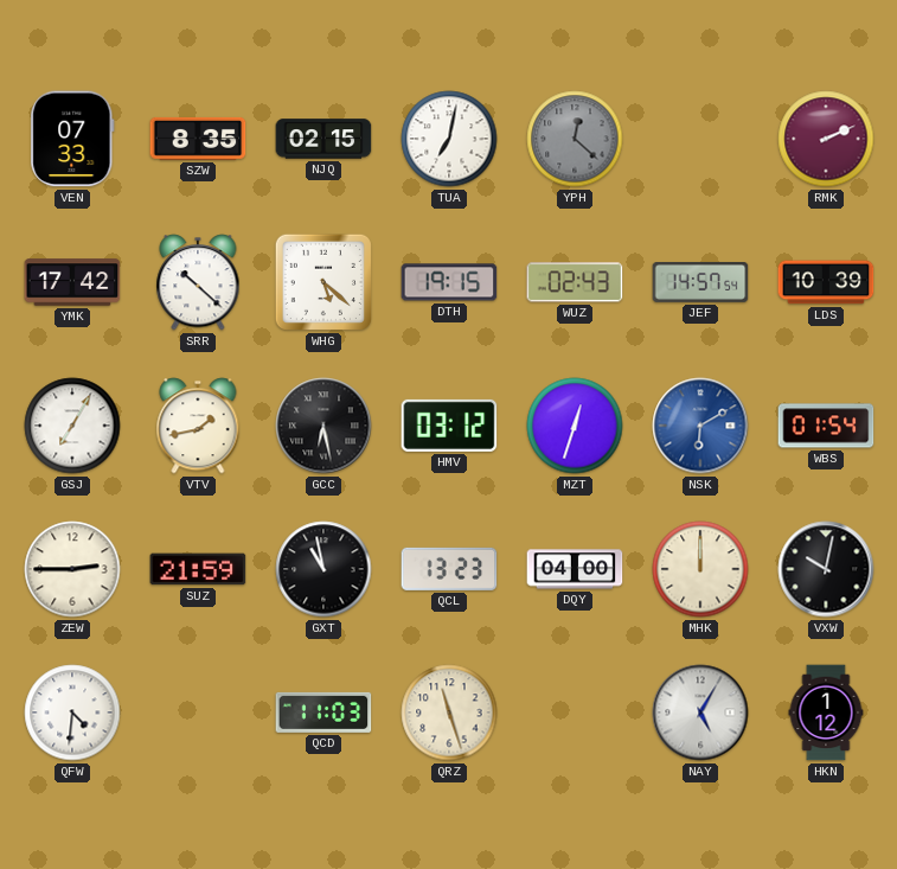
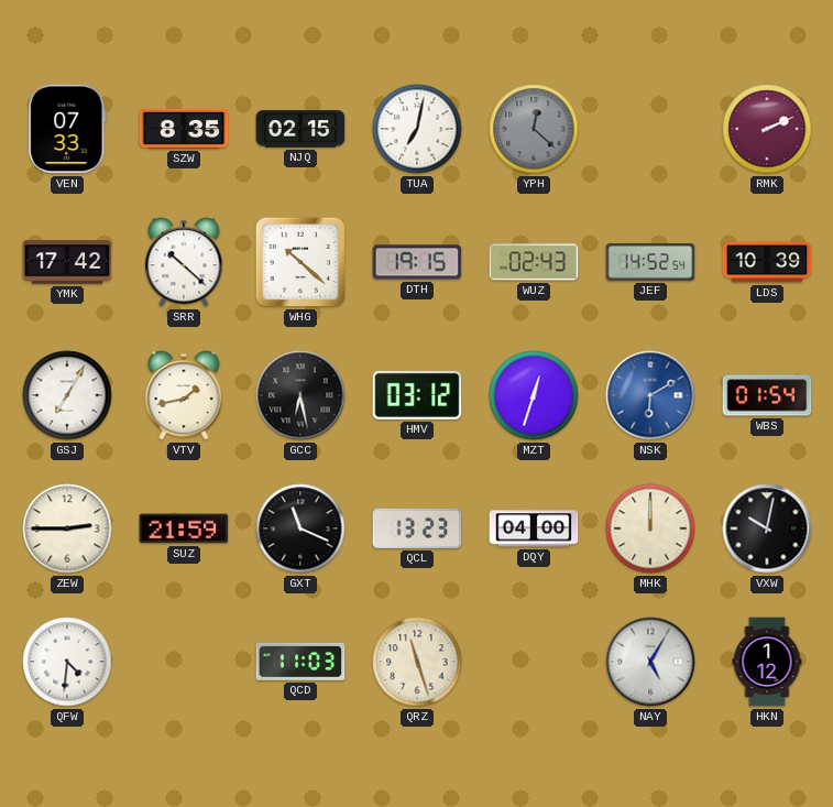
WHG: 5:22 -> 10:22
JEF: 14:57 -> 14:52
GXT: 10:58 -> 11:19
